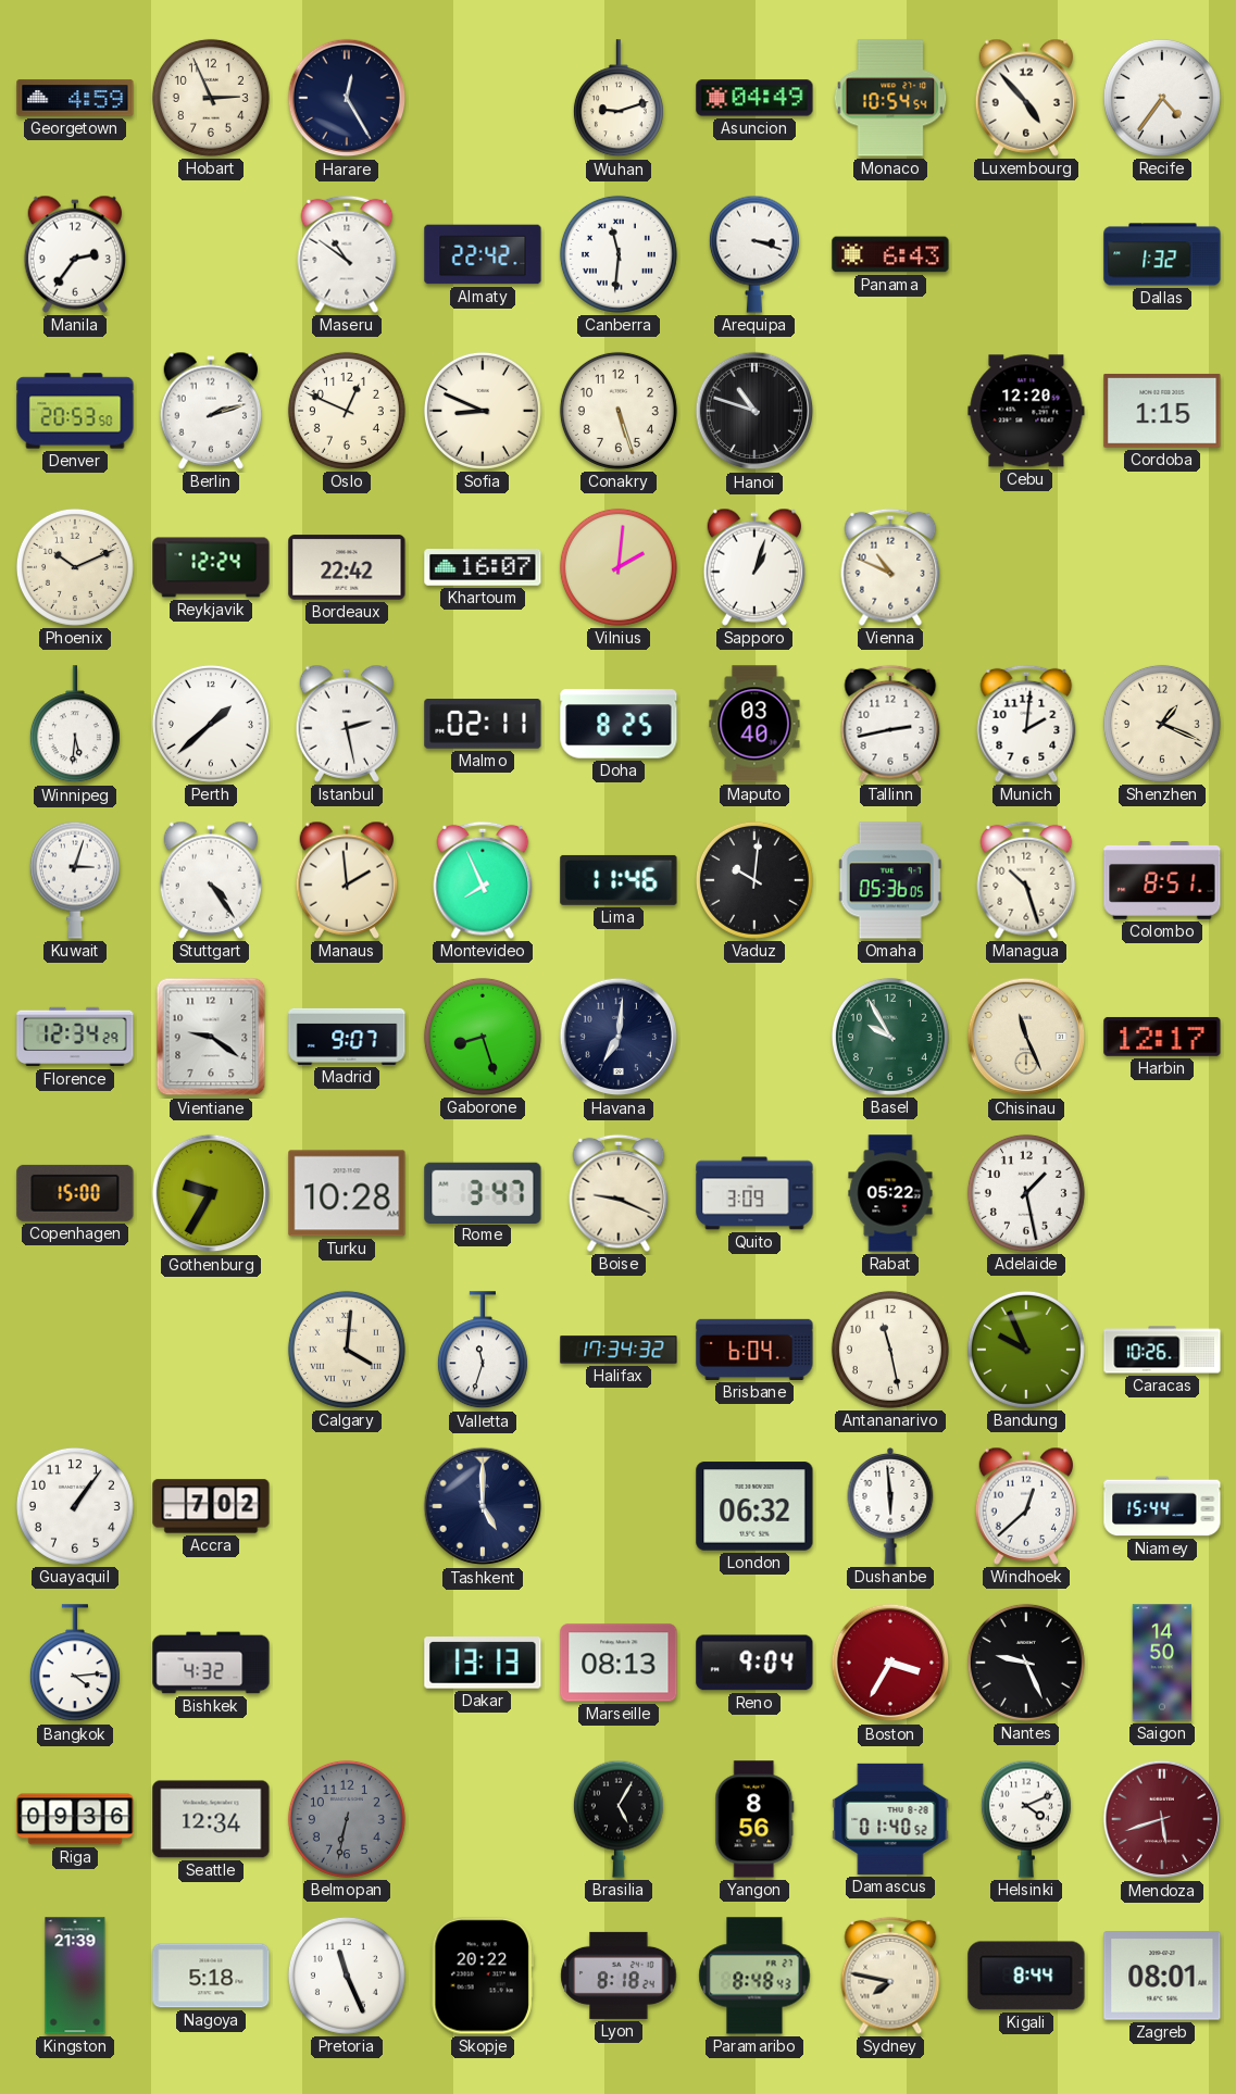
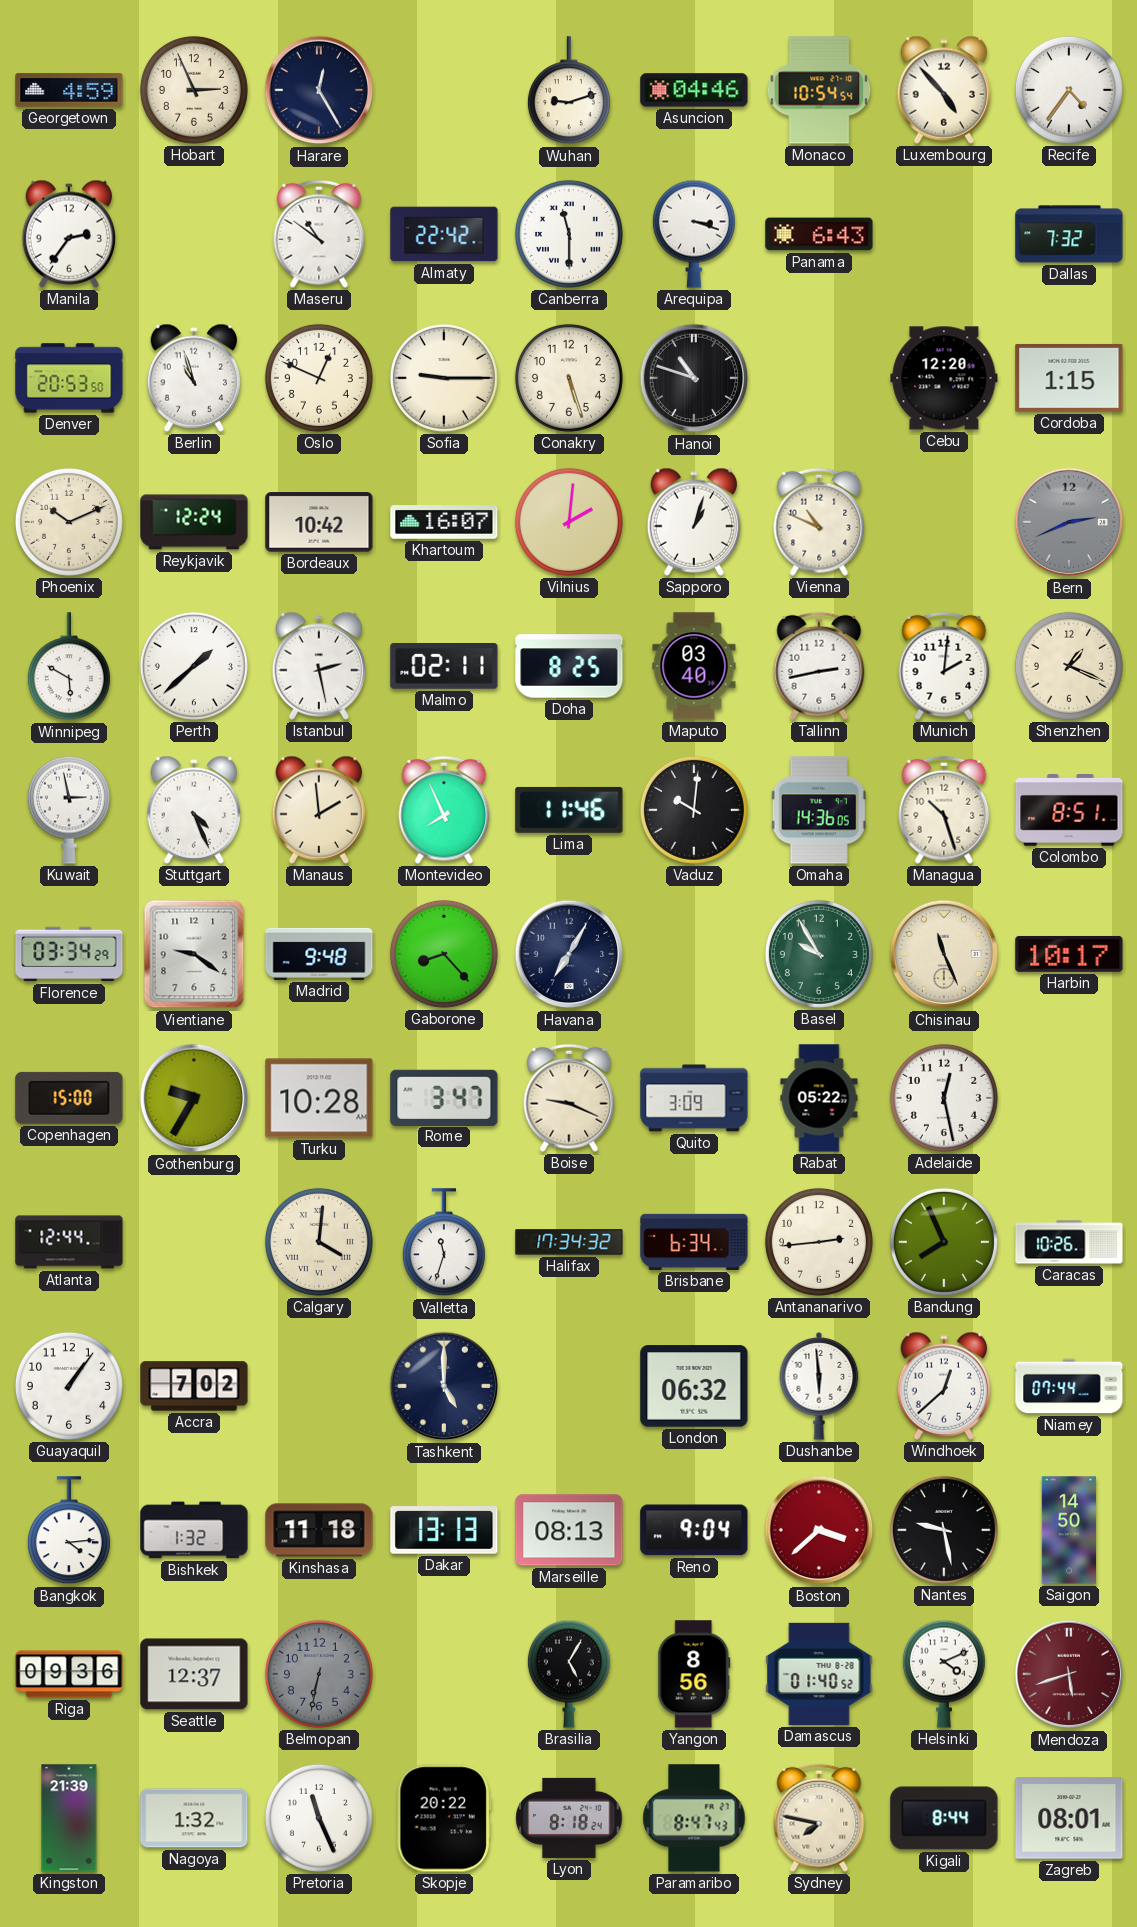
Asuncion: 04:49 -> 04:46
Canberra: 11:31 -> 11:30
Dallas: 1:32 -> 7:32
Berlin: 2:12 -> 10:57
Sofia: 8:49 -> 9:15
Bordeaux: 22:42 -> 10:42
Bern: none -> 2:41
Winnipeg: 5:31 -> 5:50
Kuwait: 3:03 -> 2:58
Stuttgart: 4:24 -> 4:26
Omaha: 05:36 -> 14:36
Florence: 12:34 -> 03:34
Madrid: 9:07 -> 9:48
Gaborone: 8:27 -> 8:23
Havana: 7:01 -> 7:05
Harbin: 12:17 -> 10:17
Adelaide: 1:28 -> 12:28
Atlanta: none -> 12:44
Brisbane: 6:04 -> 6:34
Antananarivo: 11:28 -> 2:44
Bandung: 9:56 -> 7:56
Niamey: 15:44 -> 07:44
Bishkek: 4:32 -> 1:32
Kinshasa: none -> 11:18
Boston: 3:35 -> 3:38
Nantes: 9:26 -> 9:28
Seattle: 12:34 -> 12:37
Nagoya: 5:18 -> 1:32
Paramaribo: 8:48 -> 8:47
